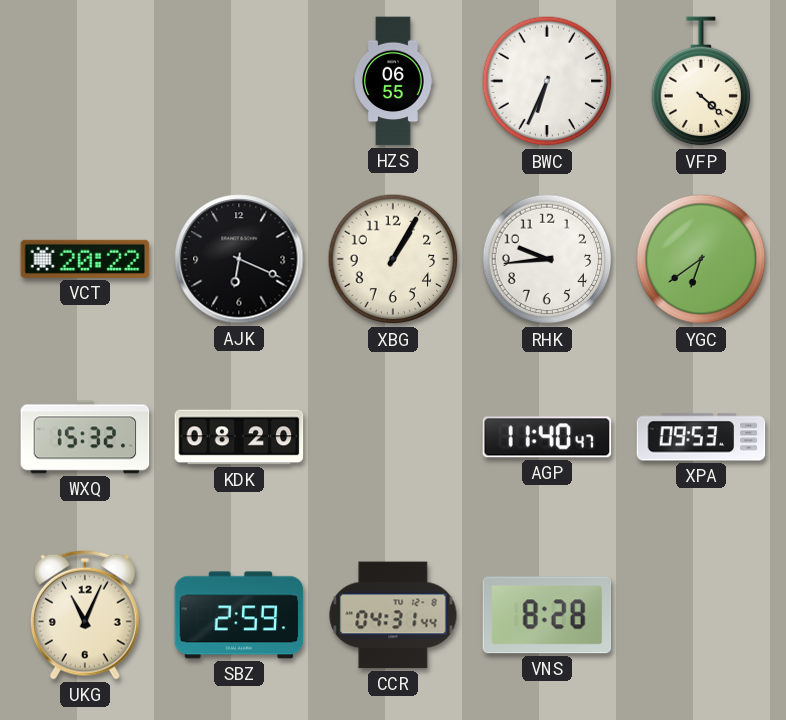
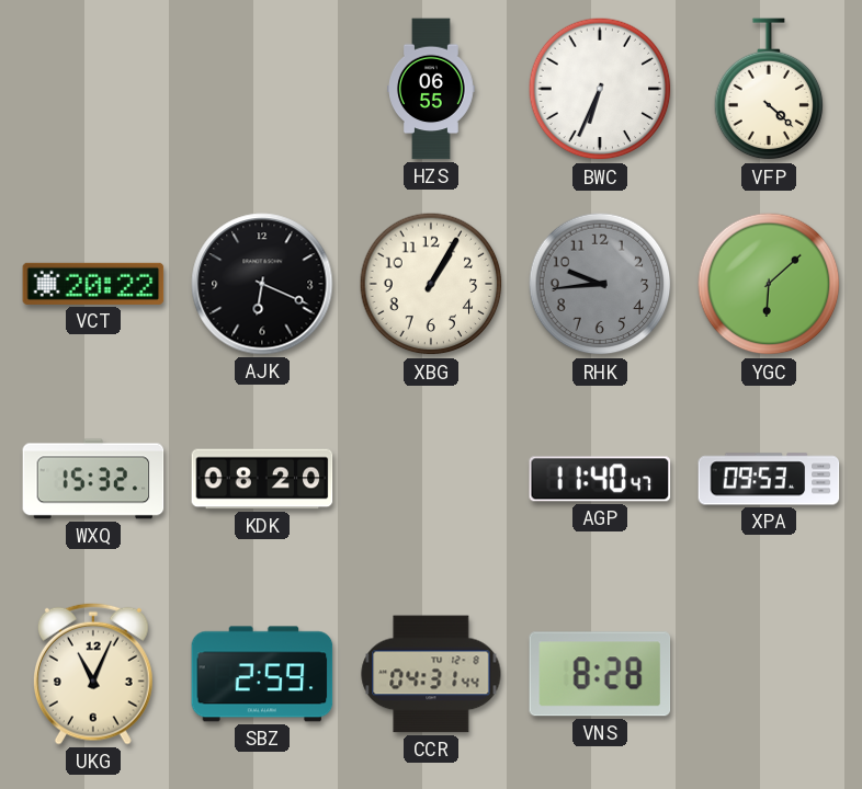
RHK dial: white -> grey
YGC: 6:39 -> 6:08
